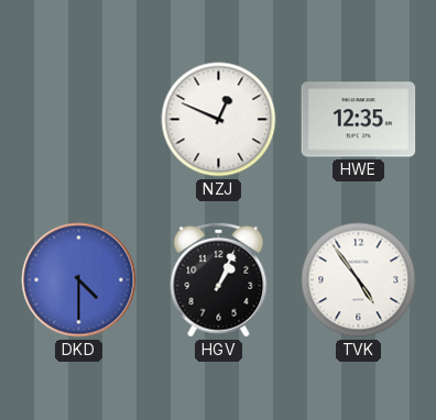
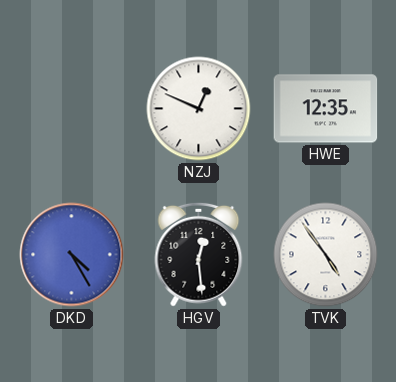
DKD: 4:30 -> 4:25
HGV: 1:04 -> 12:29
